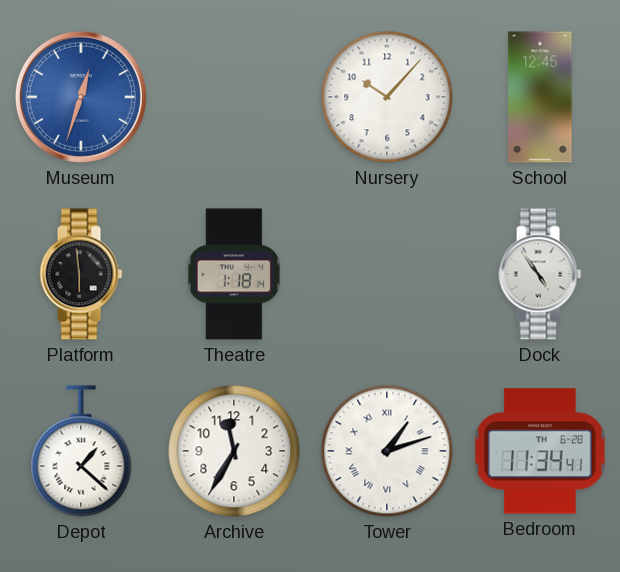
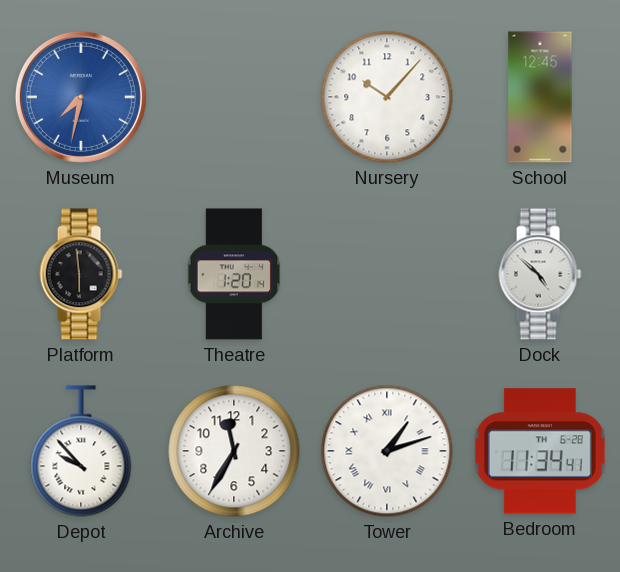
Museum: 12:33 -> 7:32
Theatre: 1:18 -> 1:20
Dock: 4:54 -> 4:52
Depot: 1:22 -> 9:53
